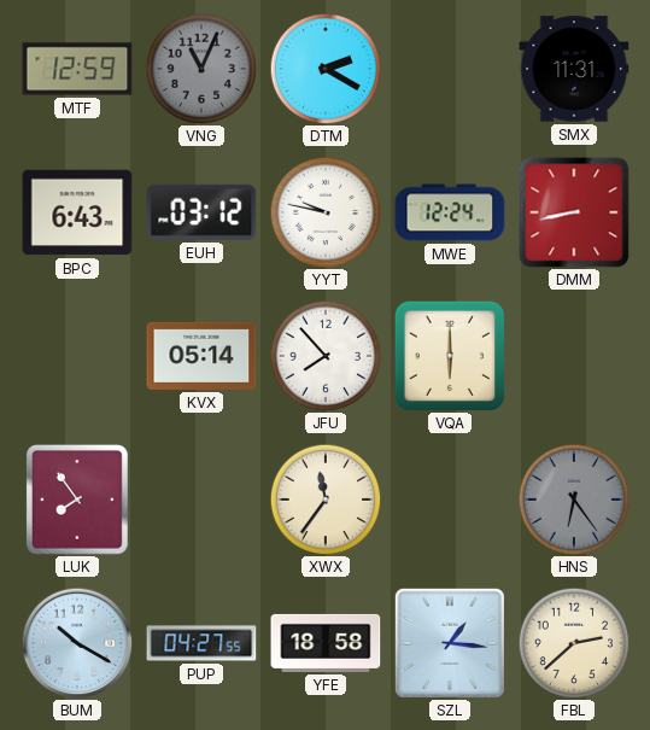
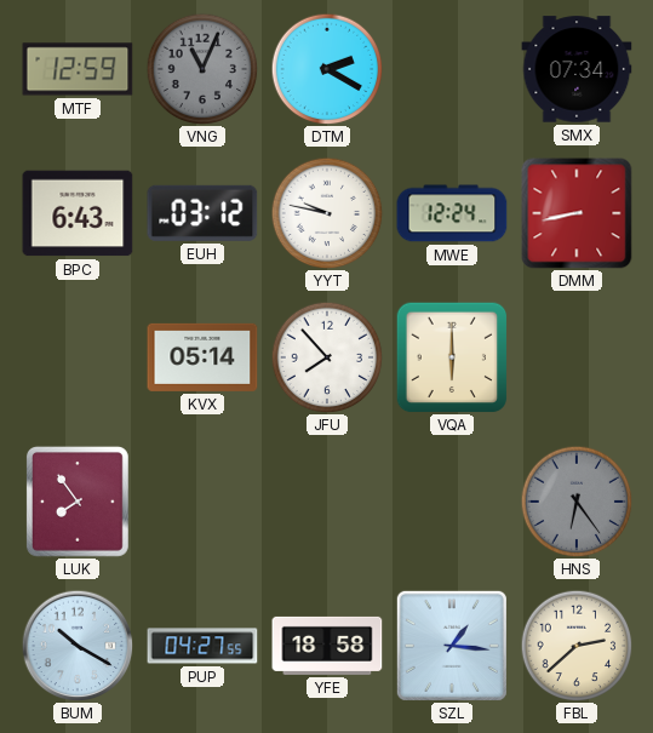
SMX: 11:31 -> 07:34
XWX: 11:36 -> none
